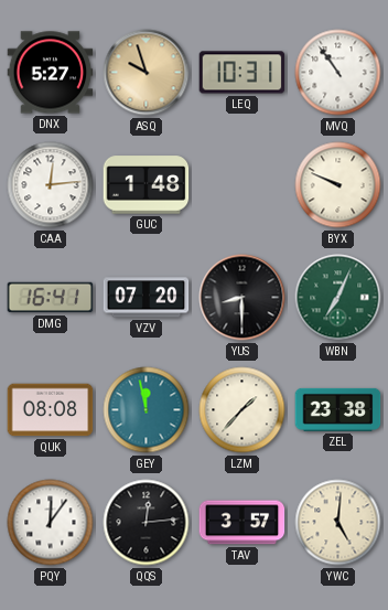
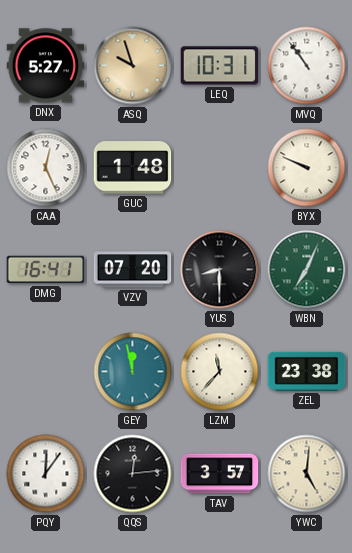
CAA: 12:14 -> 12:26
QUK: 08:08 -> none
LZM: 1:37 -> 11:37
